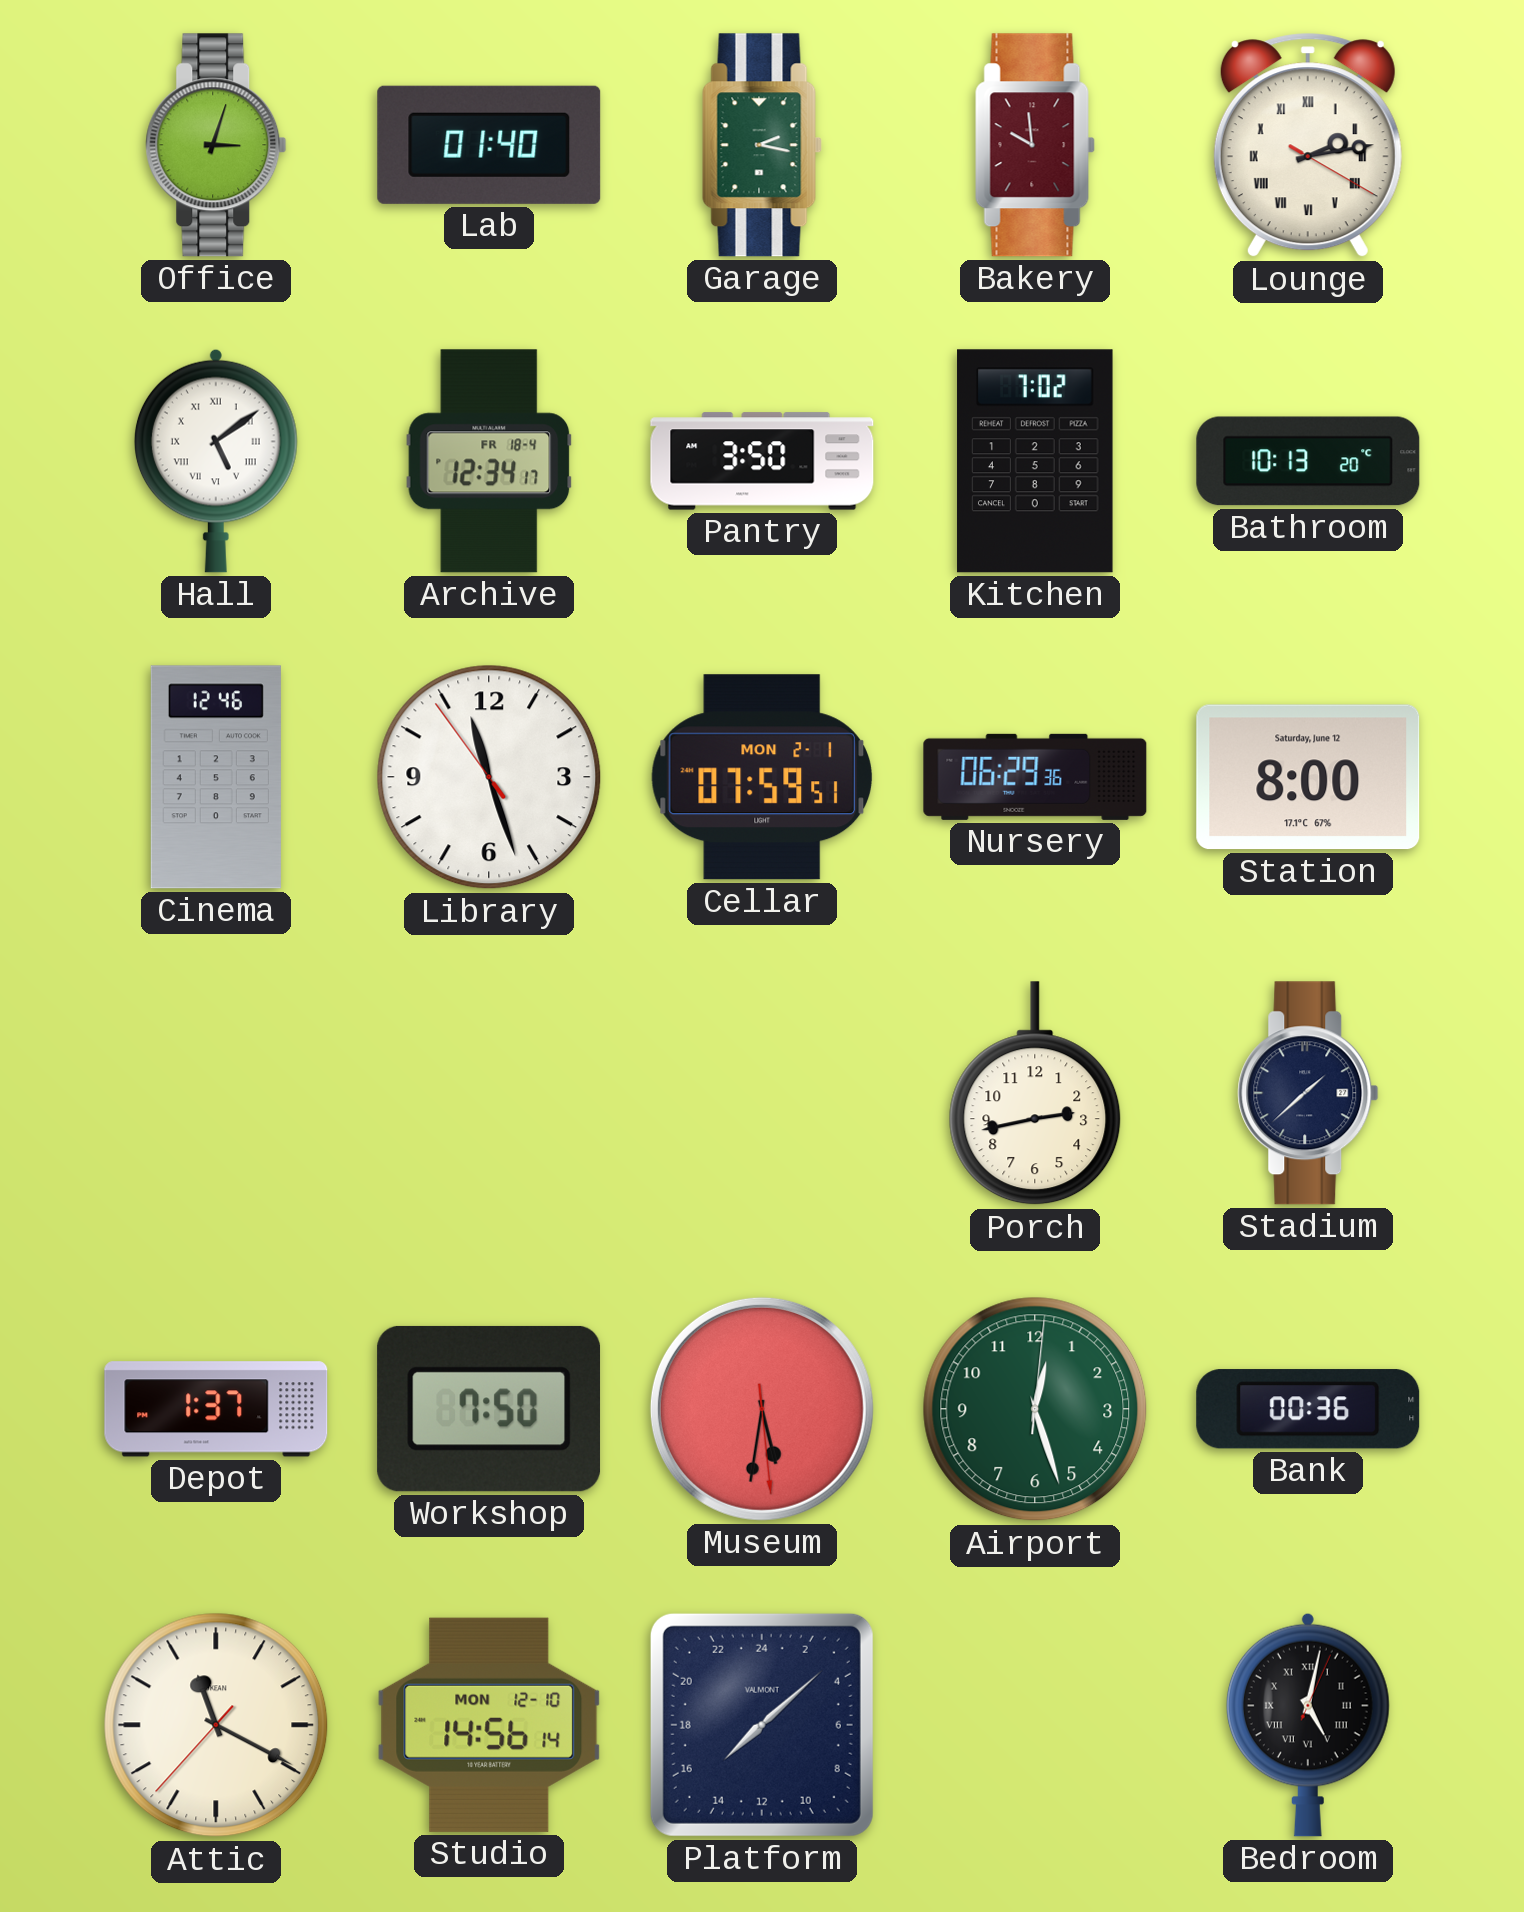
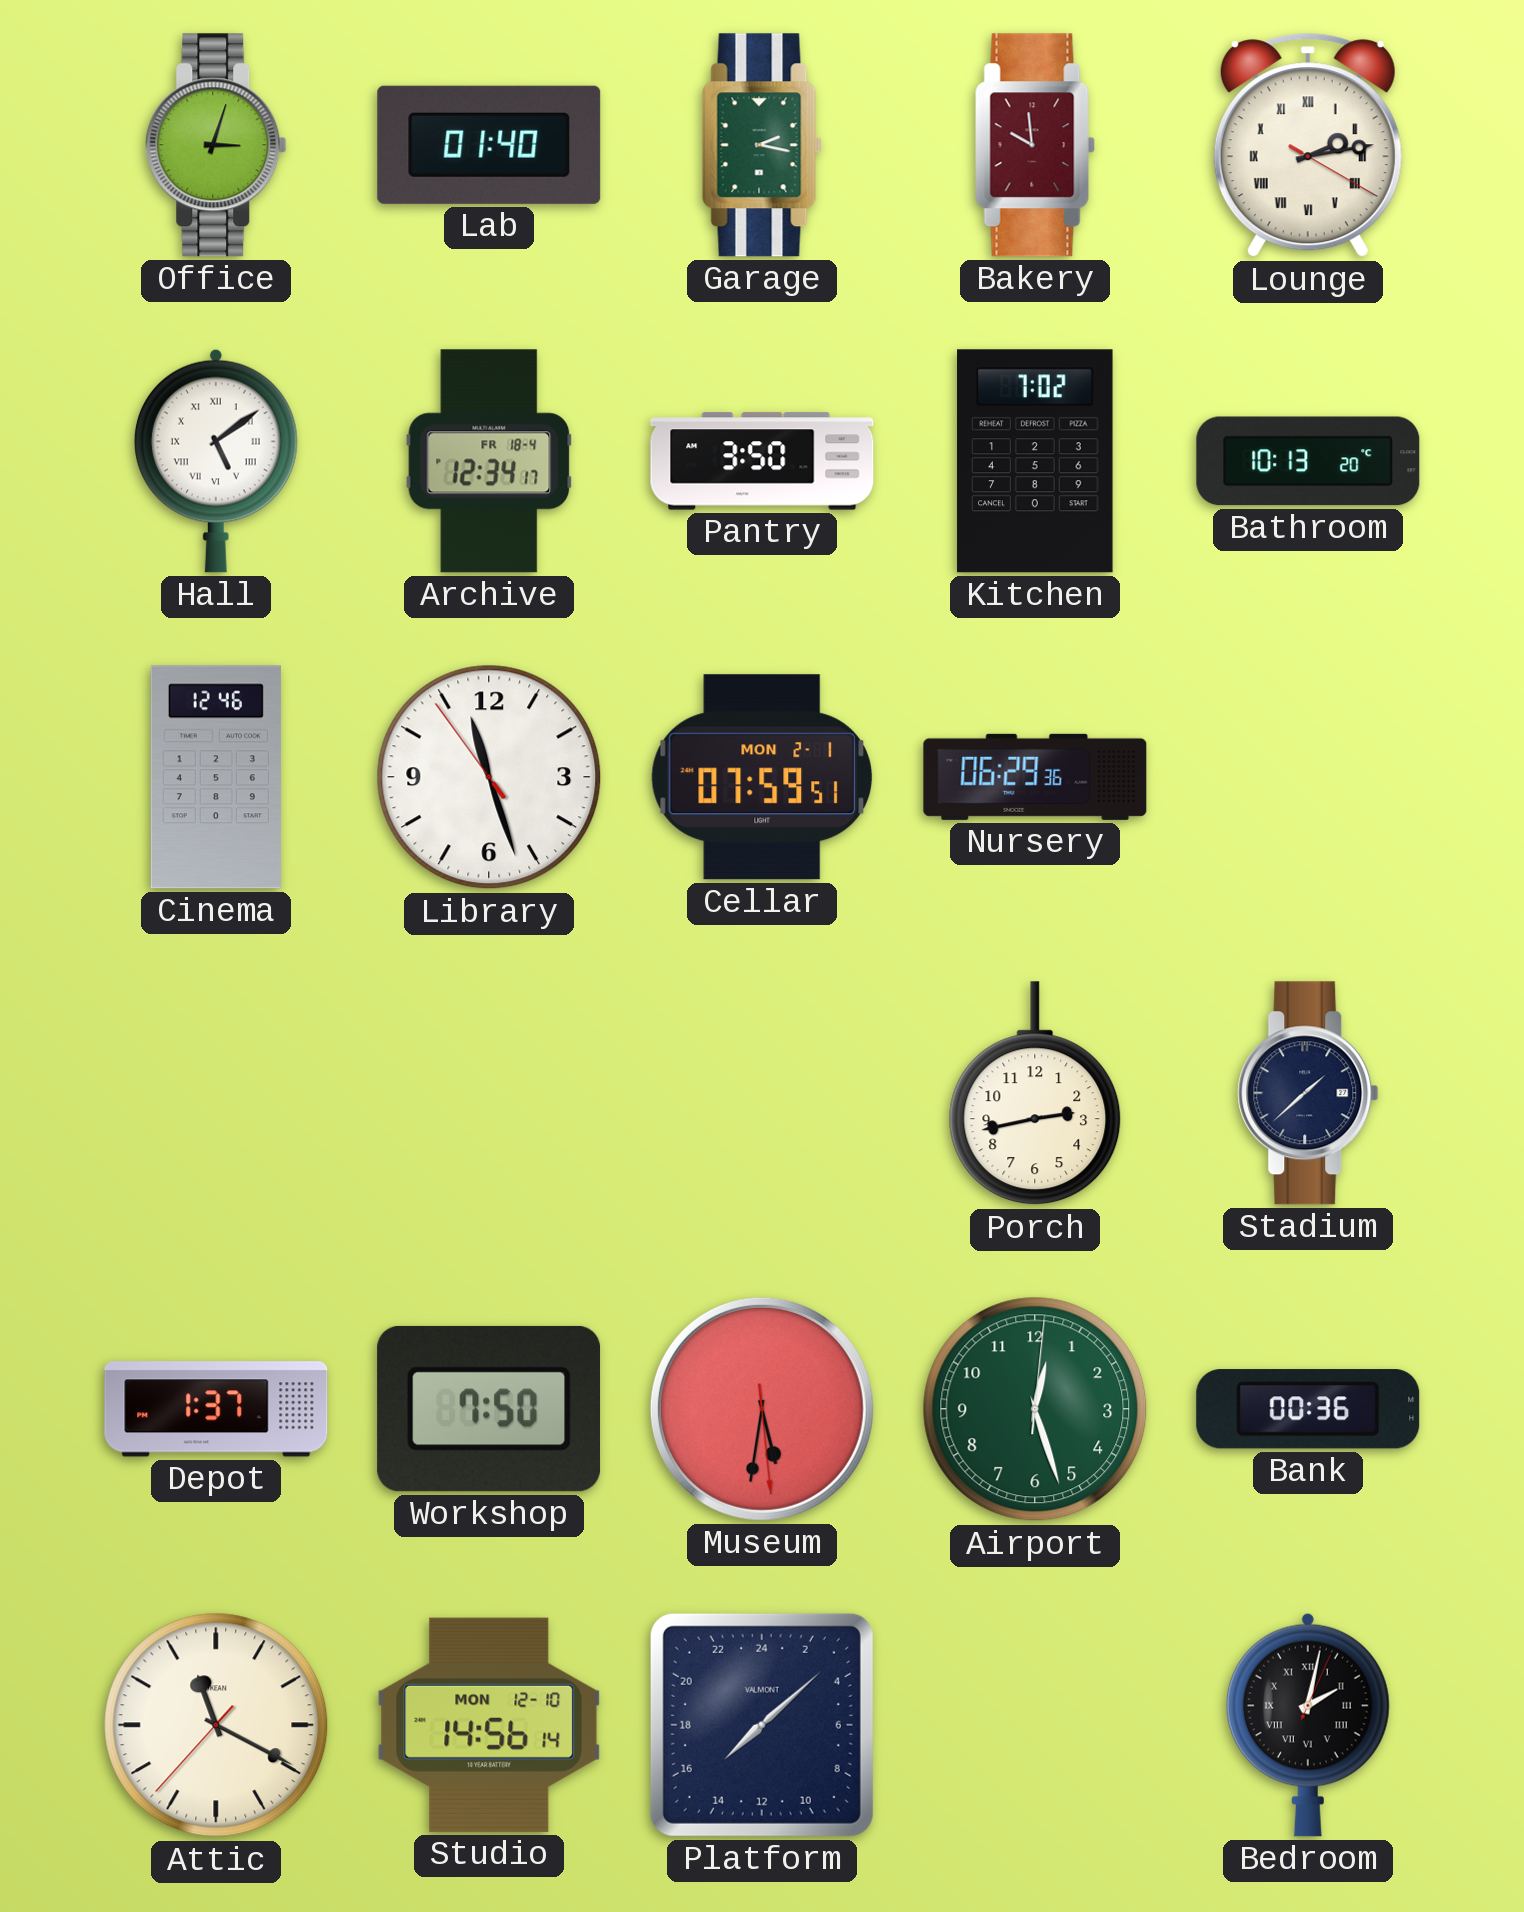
Station: 8:00 -> none
Bedroom: 5:02 -> 2:02
